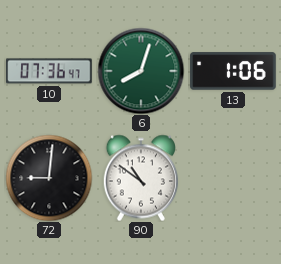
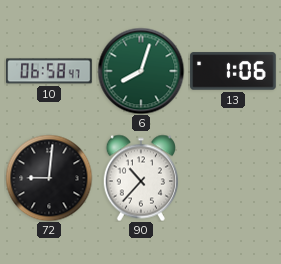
10: 07:36 -> 06:58
90: 10:51 -> 10:37
